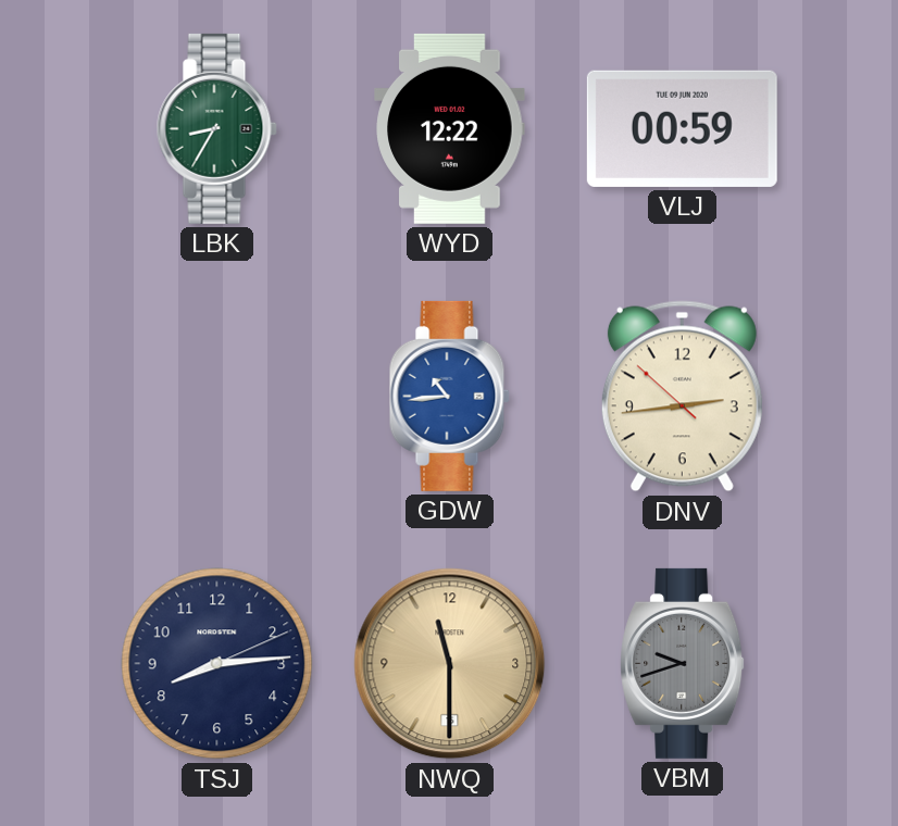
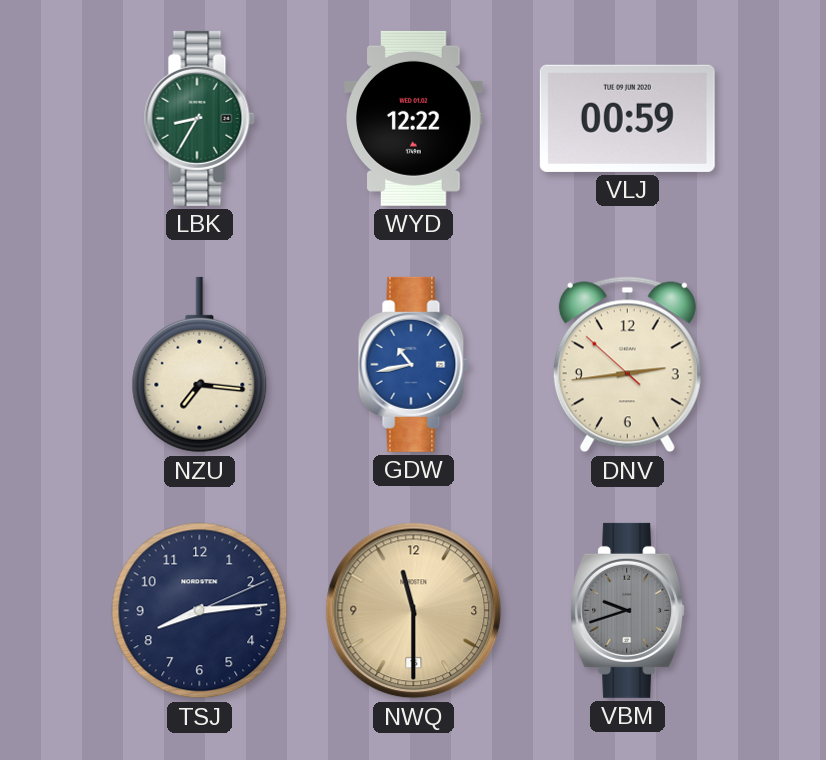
NZU: none -> 7:16
GDW: 10:44 -> 10:43
